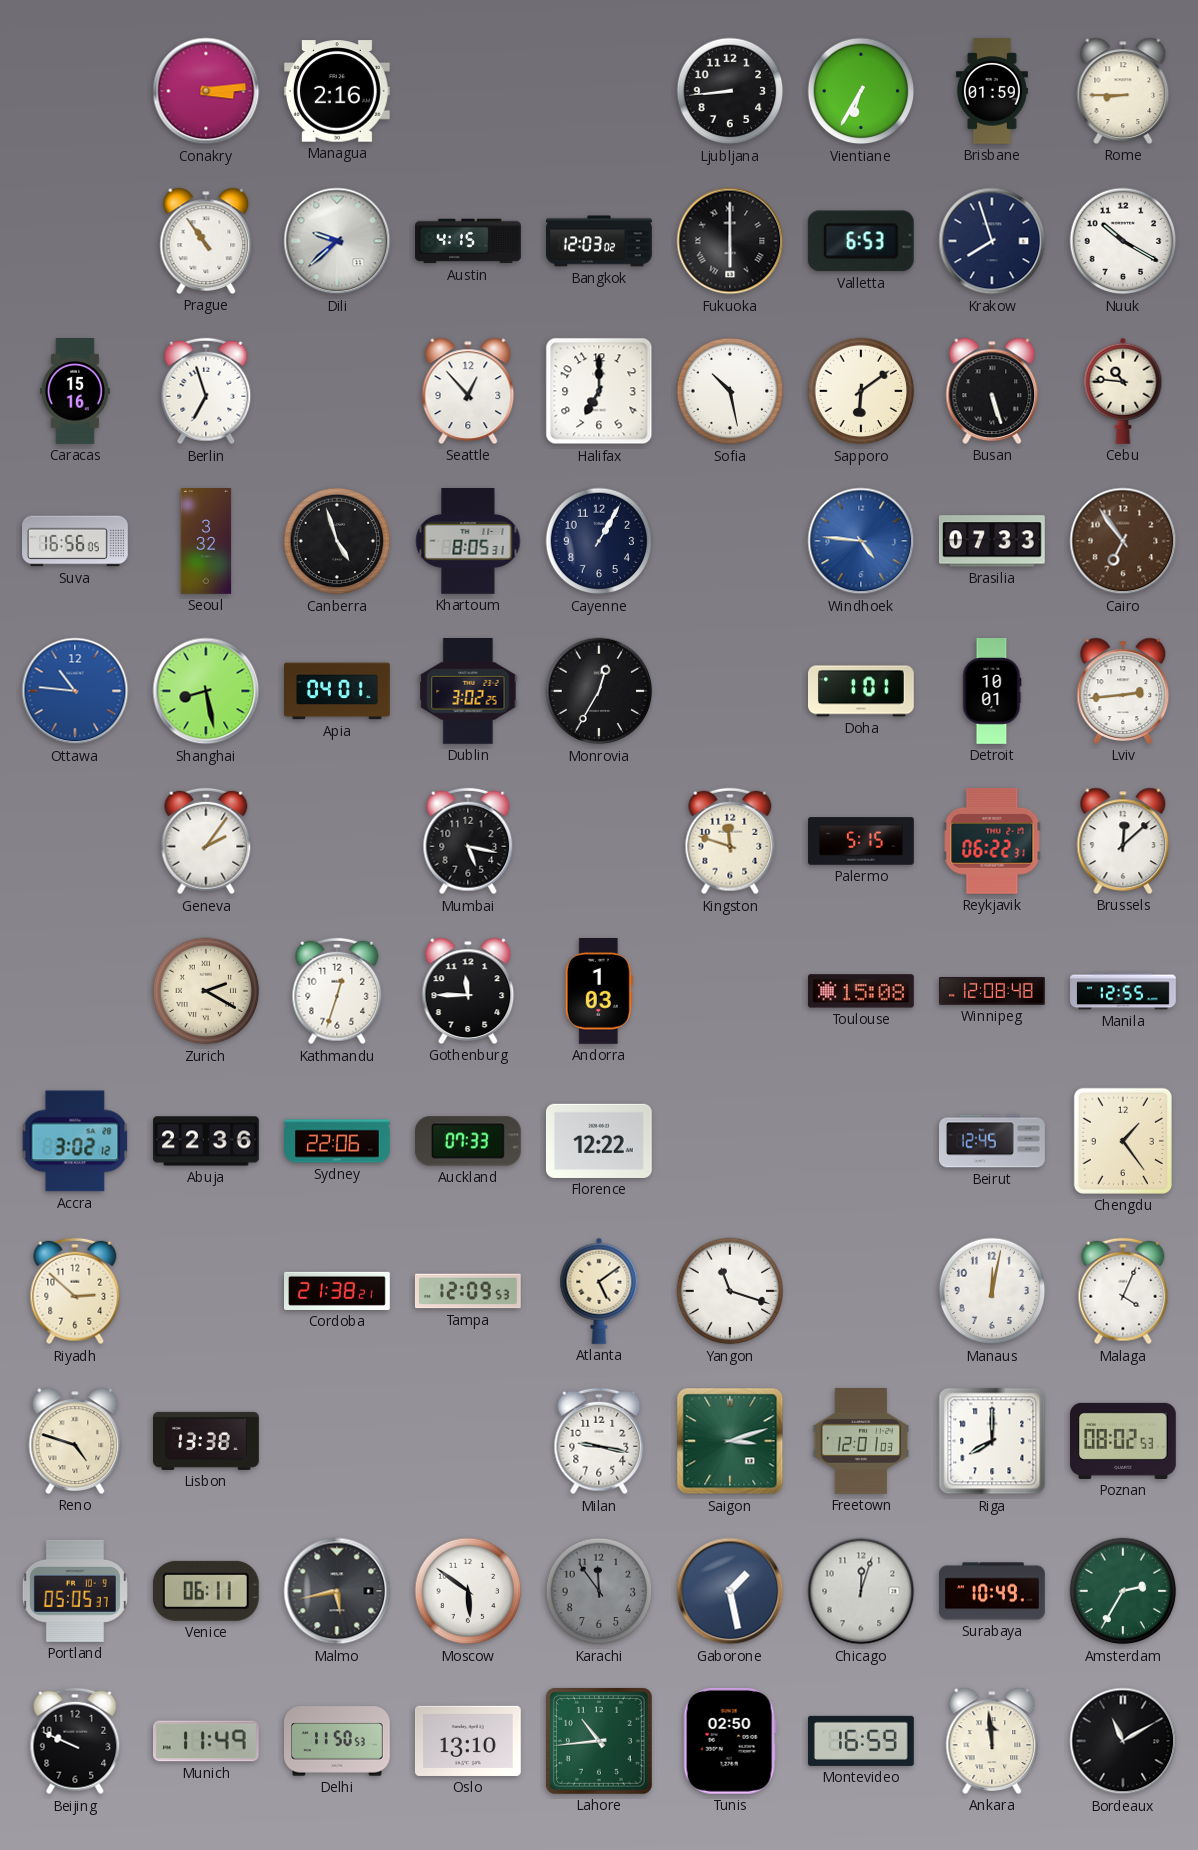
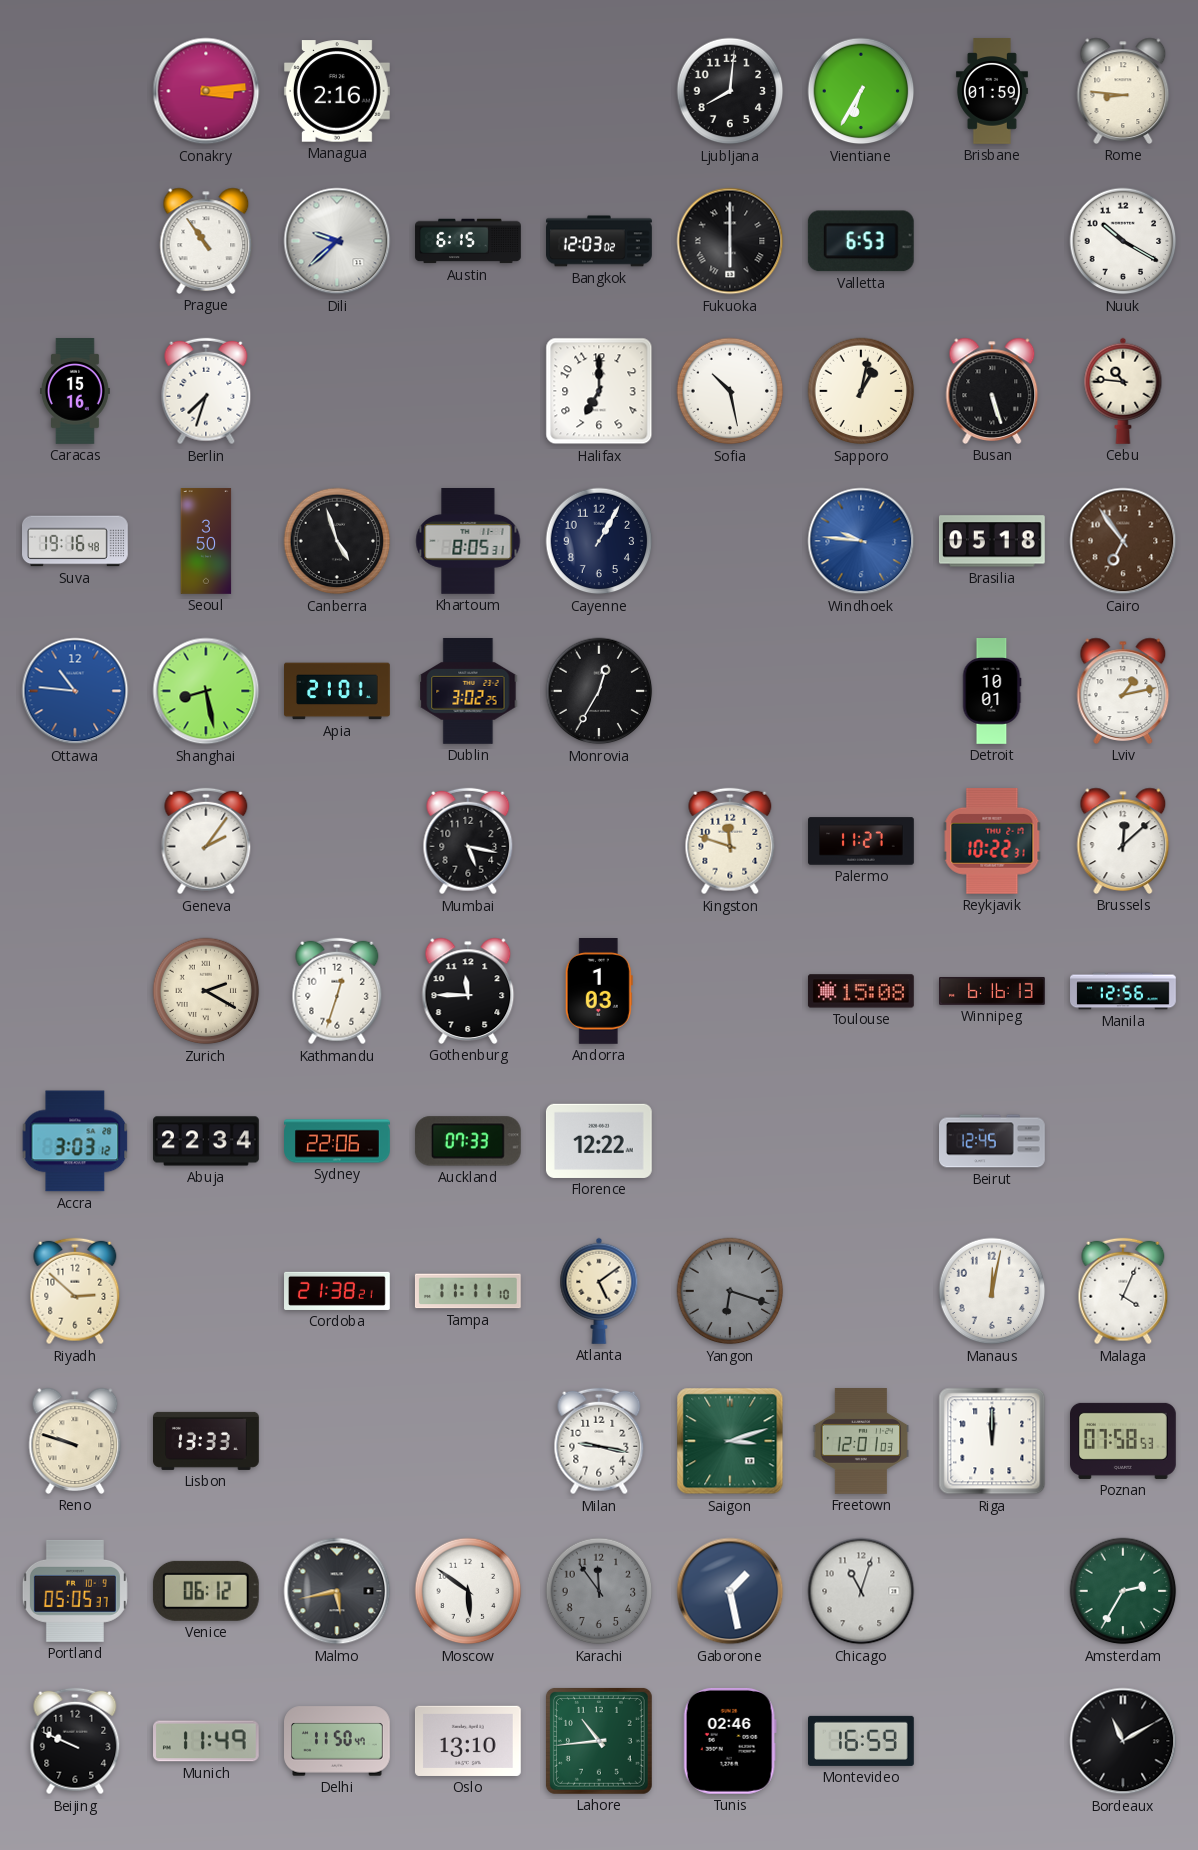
Ljubljana: 8:44 -> 8:01
Rome: 8:45 -> 8:46
Austin: 4:15 -> 6:15
Krakow: 7:57 -> none
Berlin: 6:57 -> 7:33
Seattle: 12:53 -> none
Sapporo: 6:09 -> 1:02
Suva: 16:56 -> 19:16
Seoul: 3:32 -> 3:50
Windhoek: 4:46 -> 9:46
Brasilia: 07:33 -> 05:18
Apia: 04:01 -> 21:01
Doha: 1:01 -> none
Lviv: 2:44 -> 1:13
Palermo: 5:15 -> 11:27
Reykjavik: 06:22 -> 10:22
Winnipeg: 12:08 -> 6:16
Manila: 12:55 -> 12:56
Accra: 3:02 -> 3:03
Abuja: 22:36 -> 22:34
Chengdu: 1:24 -> none
Tampa: 12:09 -> 11:11
Yangon: 11:18 -> 6:18
Yangon dial: white -> grey
Reno: 4:48 -> 9:48
Lisbon: 13:38 -> 13:33
Riga: 8:00 -> 12:00
Poznan: 08:02 -> 07:58
Venice: 06:11 -> 06:12
Chicago: 12:03 -> 11:03
Surabaya: 10:49 -> none
Delhi: 11:50:53 -> 11:50:47
Tunis: 02:50 -> 02:46
Ankara: 11:59 -> none
